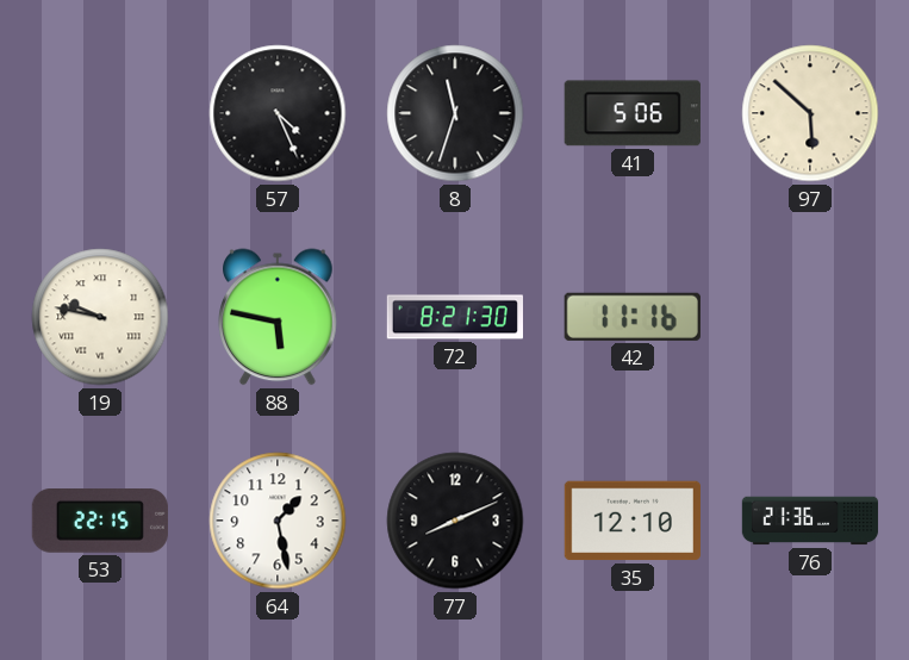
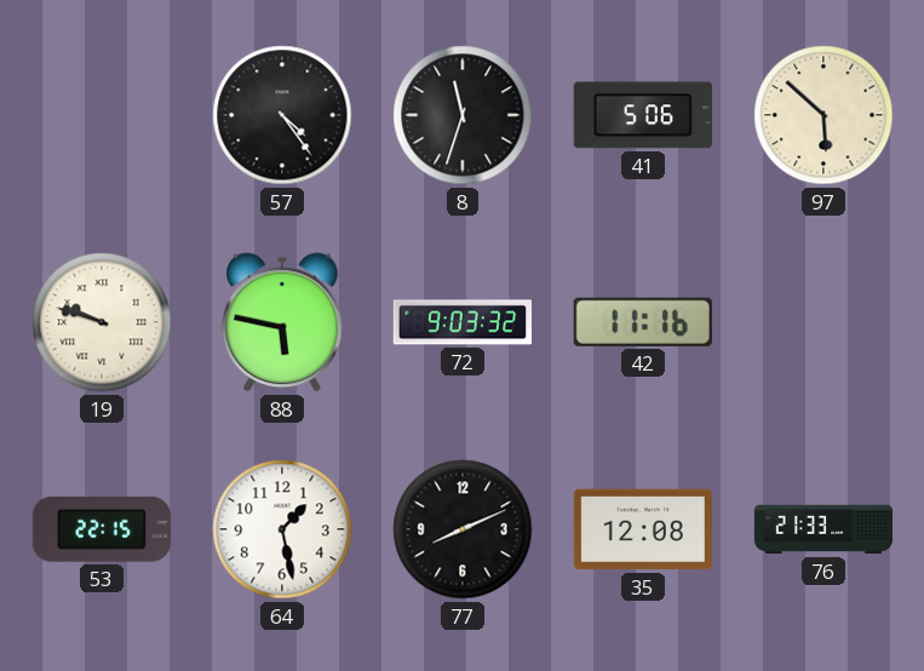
57: 4:26 -> 4:24
19: 9:47 -> 9:48
72: 8:21 -> 9:03
35: 12:10 -> 12:08
76: 21:36 -> 21:33
